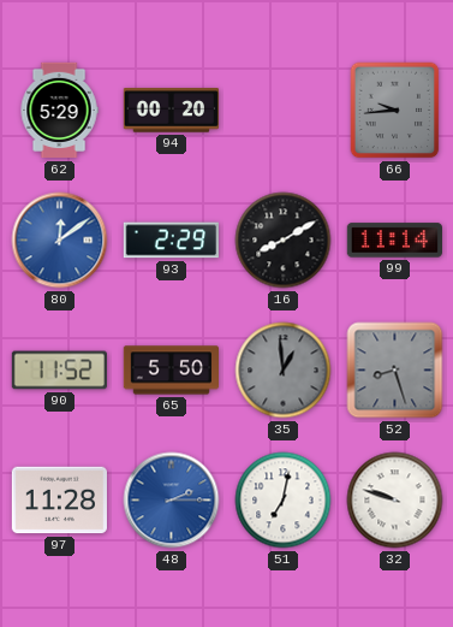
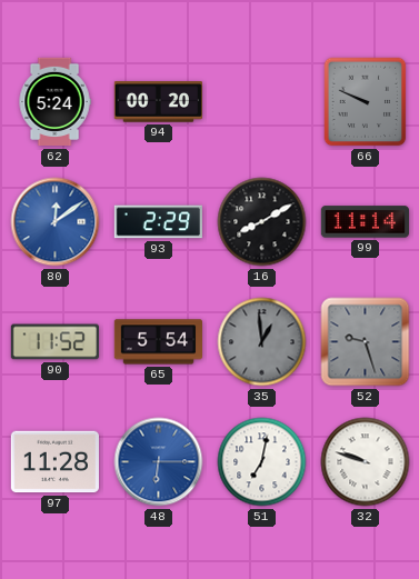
62: 5:29 -> 5:24
66: 9:44 -> 9:49
65: 5:50 -> 5:54
52: 8:27 -> 9:27
48: 2:15 -> 6:15
